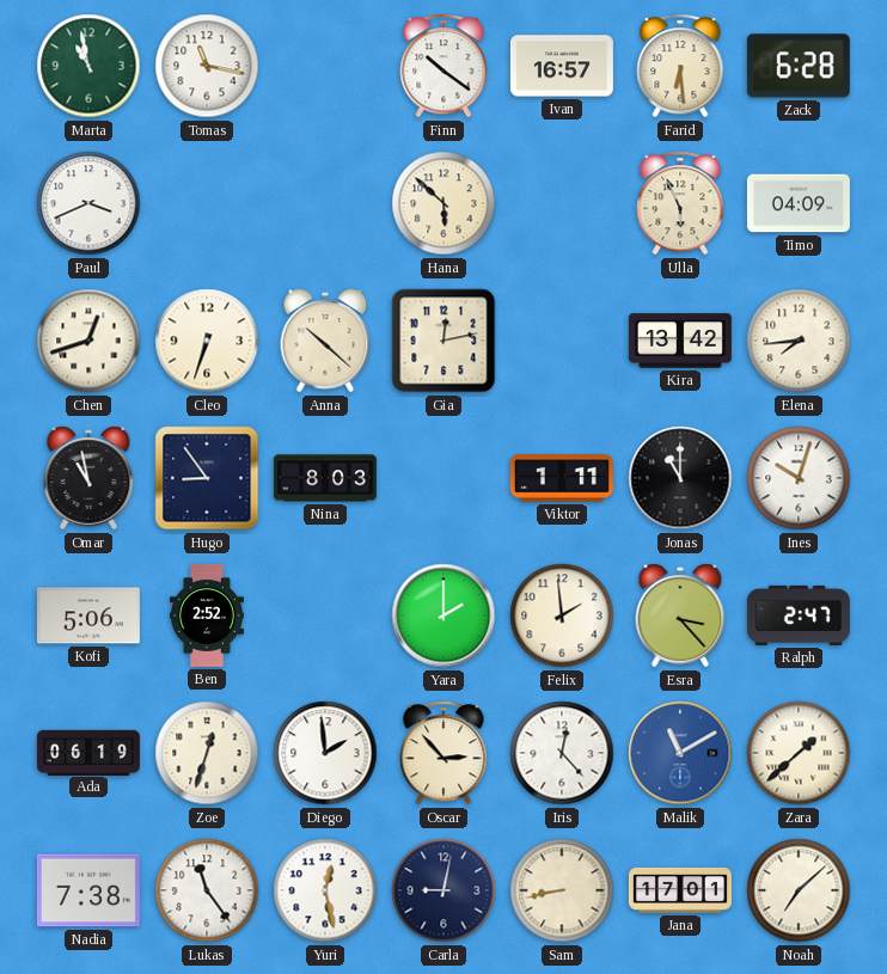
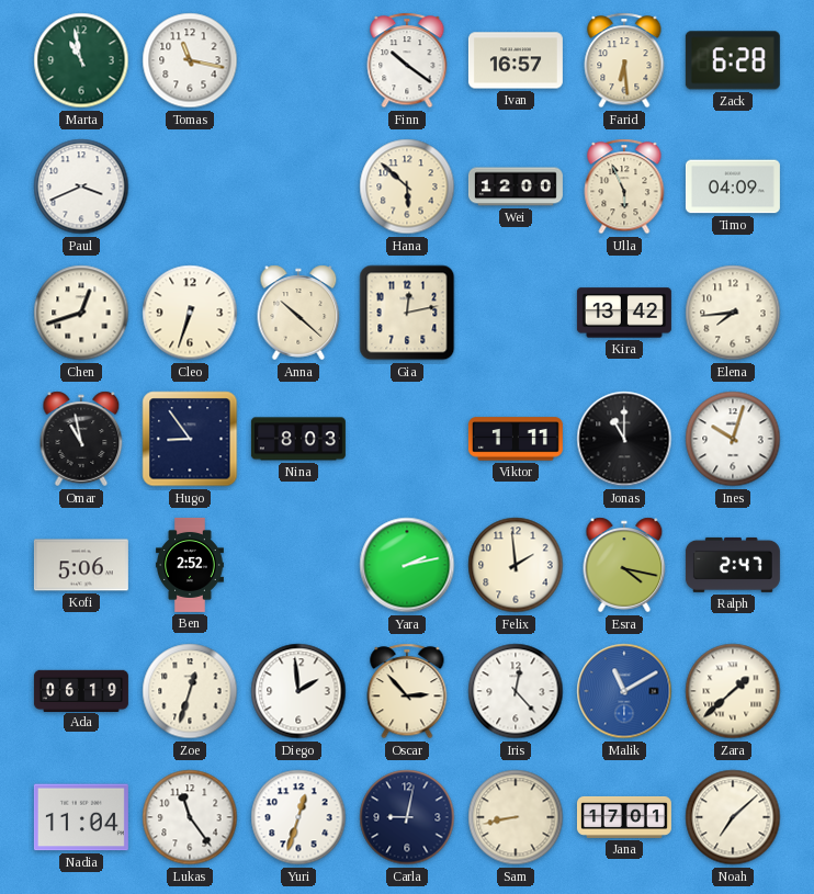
Wei: none -> 12:00
Yara: 2:00 -> 2:13
Esra: 3:23 -> 4:17
Nadia: 7:38 -> 11:04
Yuri: 12:28 -> 12:33
